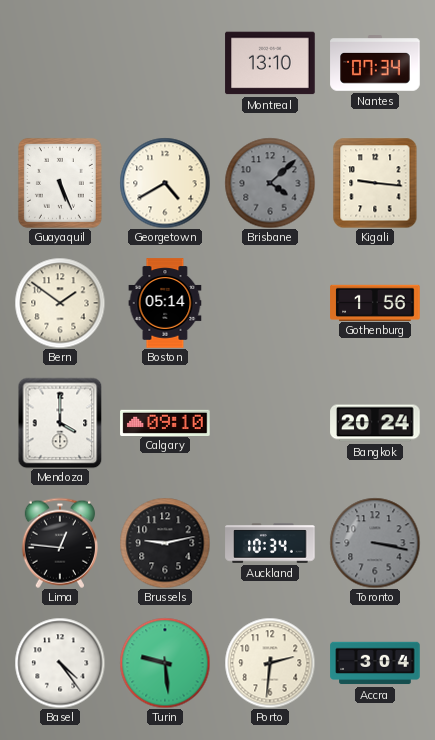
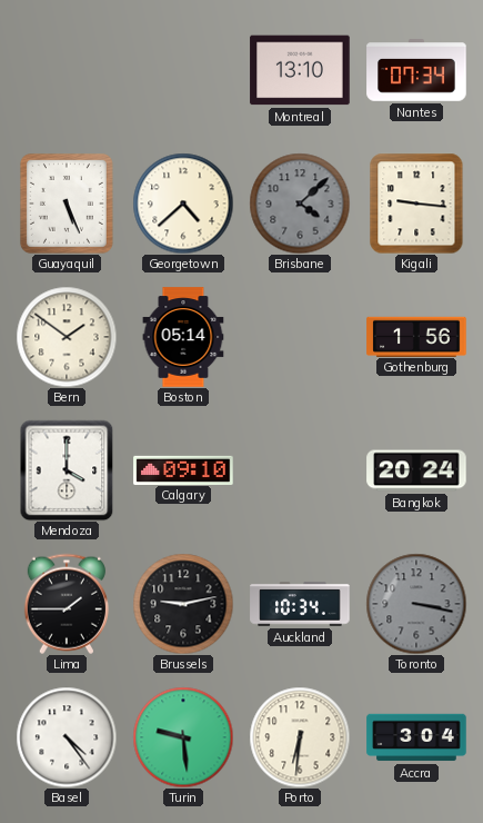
Georgetown: 4:40 -> 4:38
Lima: 12:46 -> 1:45
Porto: 2:31 -> 6:31
